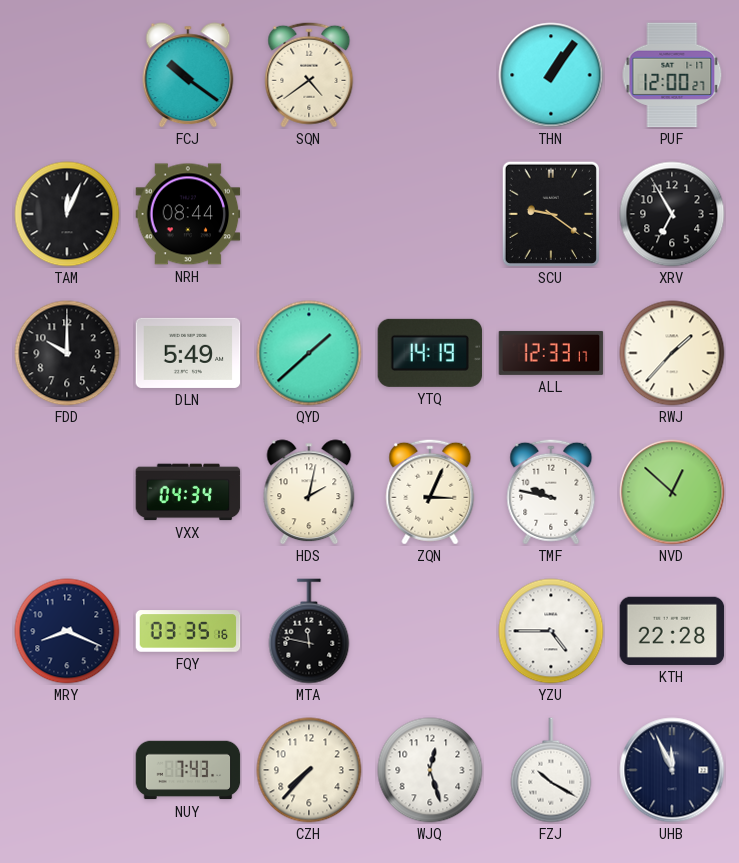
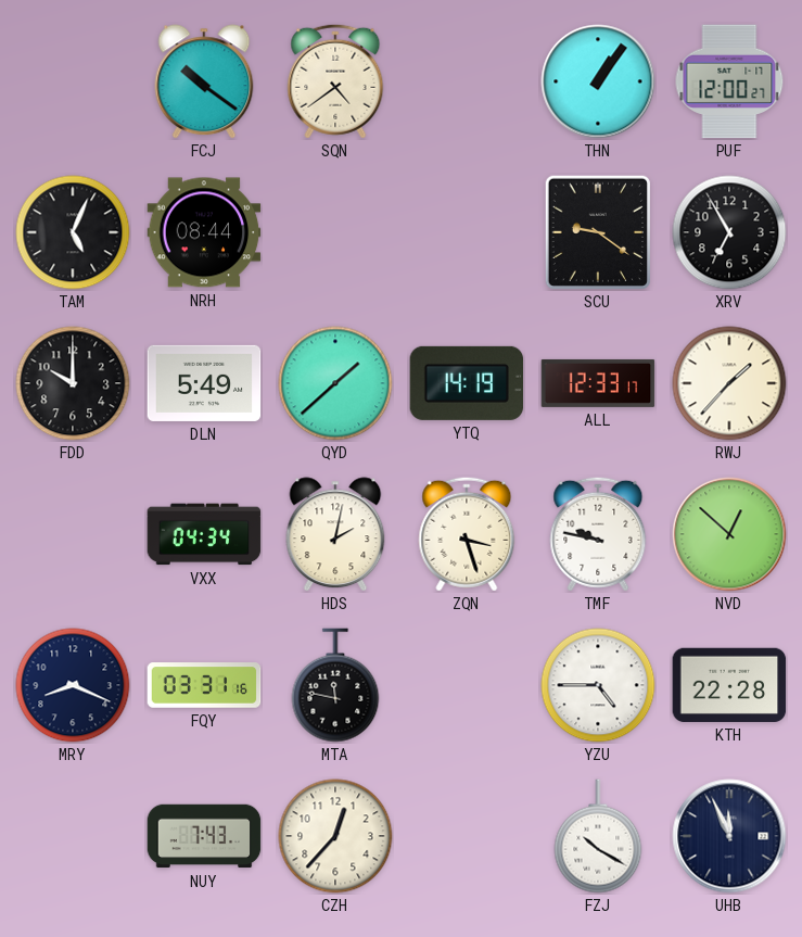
TAM: 12:04 -> 5:04
ZQN: 3:04 -> 3:27
FQY: 03:35 -> 03:31
CZH: 7:37 -> 12:37
WJQ: 12:27 -> none
